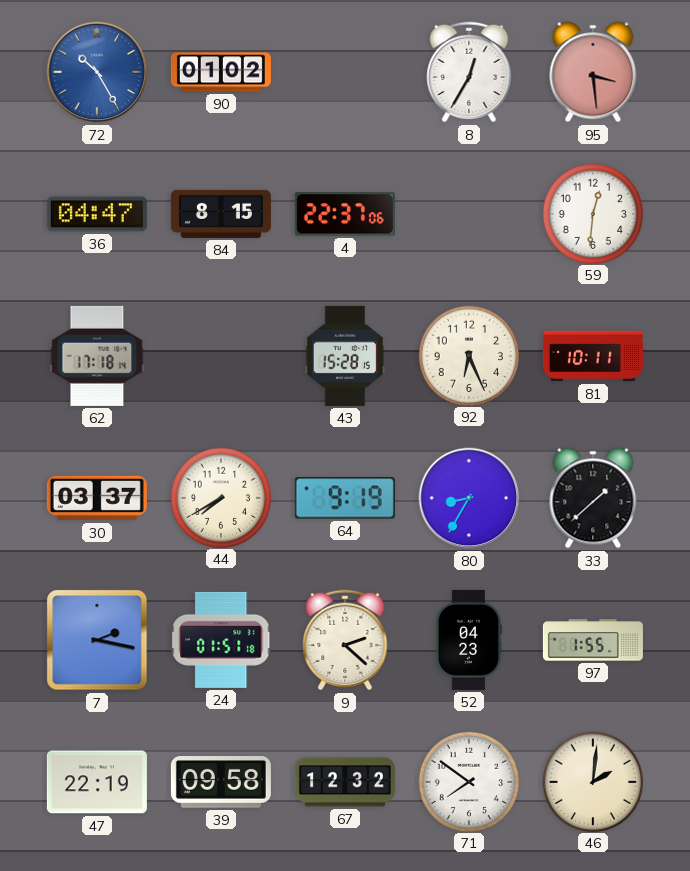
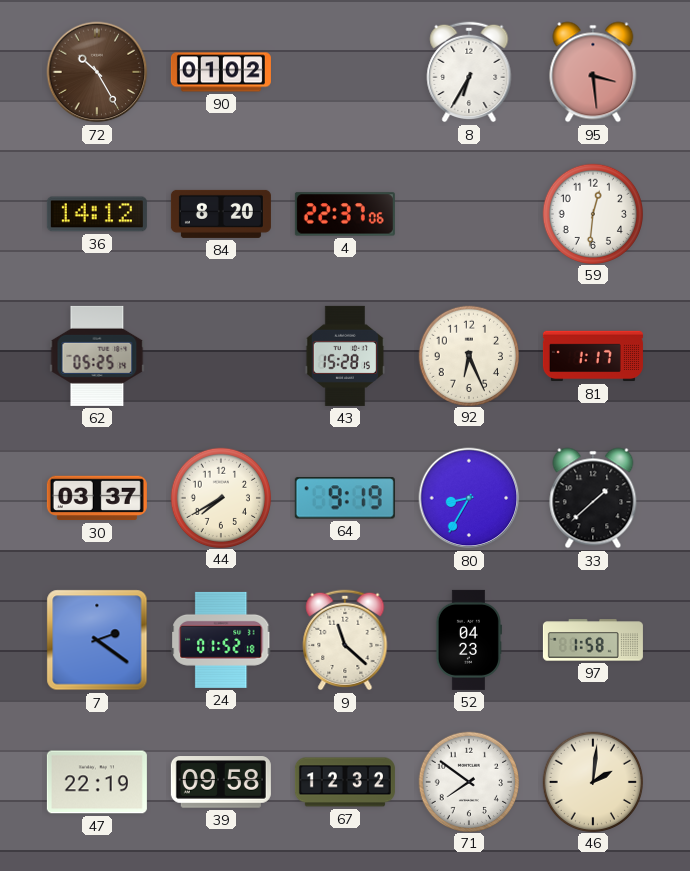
72 dial: blue -> brown
8: 12:35 -> 6:35
36: 04:47 -> 14:12
84: 8:15 -> 8:20
62: 17:18 -> 05:25
81: 10:11 -> 1:17
7: 2:17 -> 2:21
24: 01:51 -> 01:52
9: 2:22 -> 11:22
97: 1:55 -> 1:58
